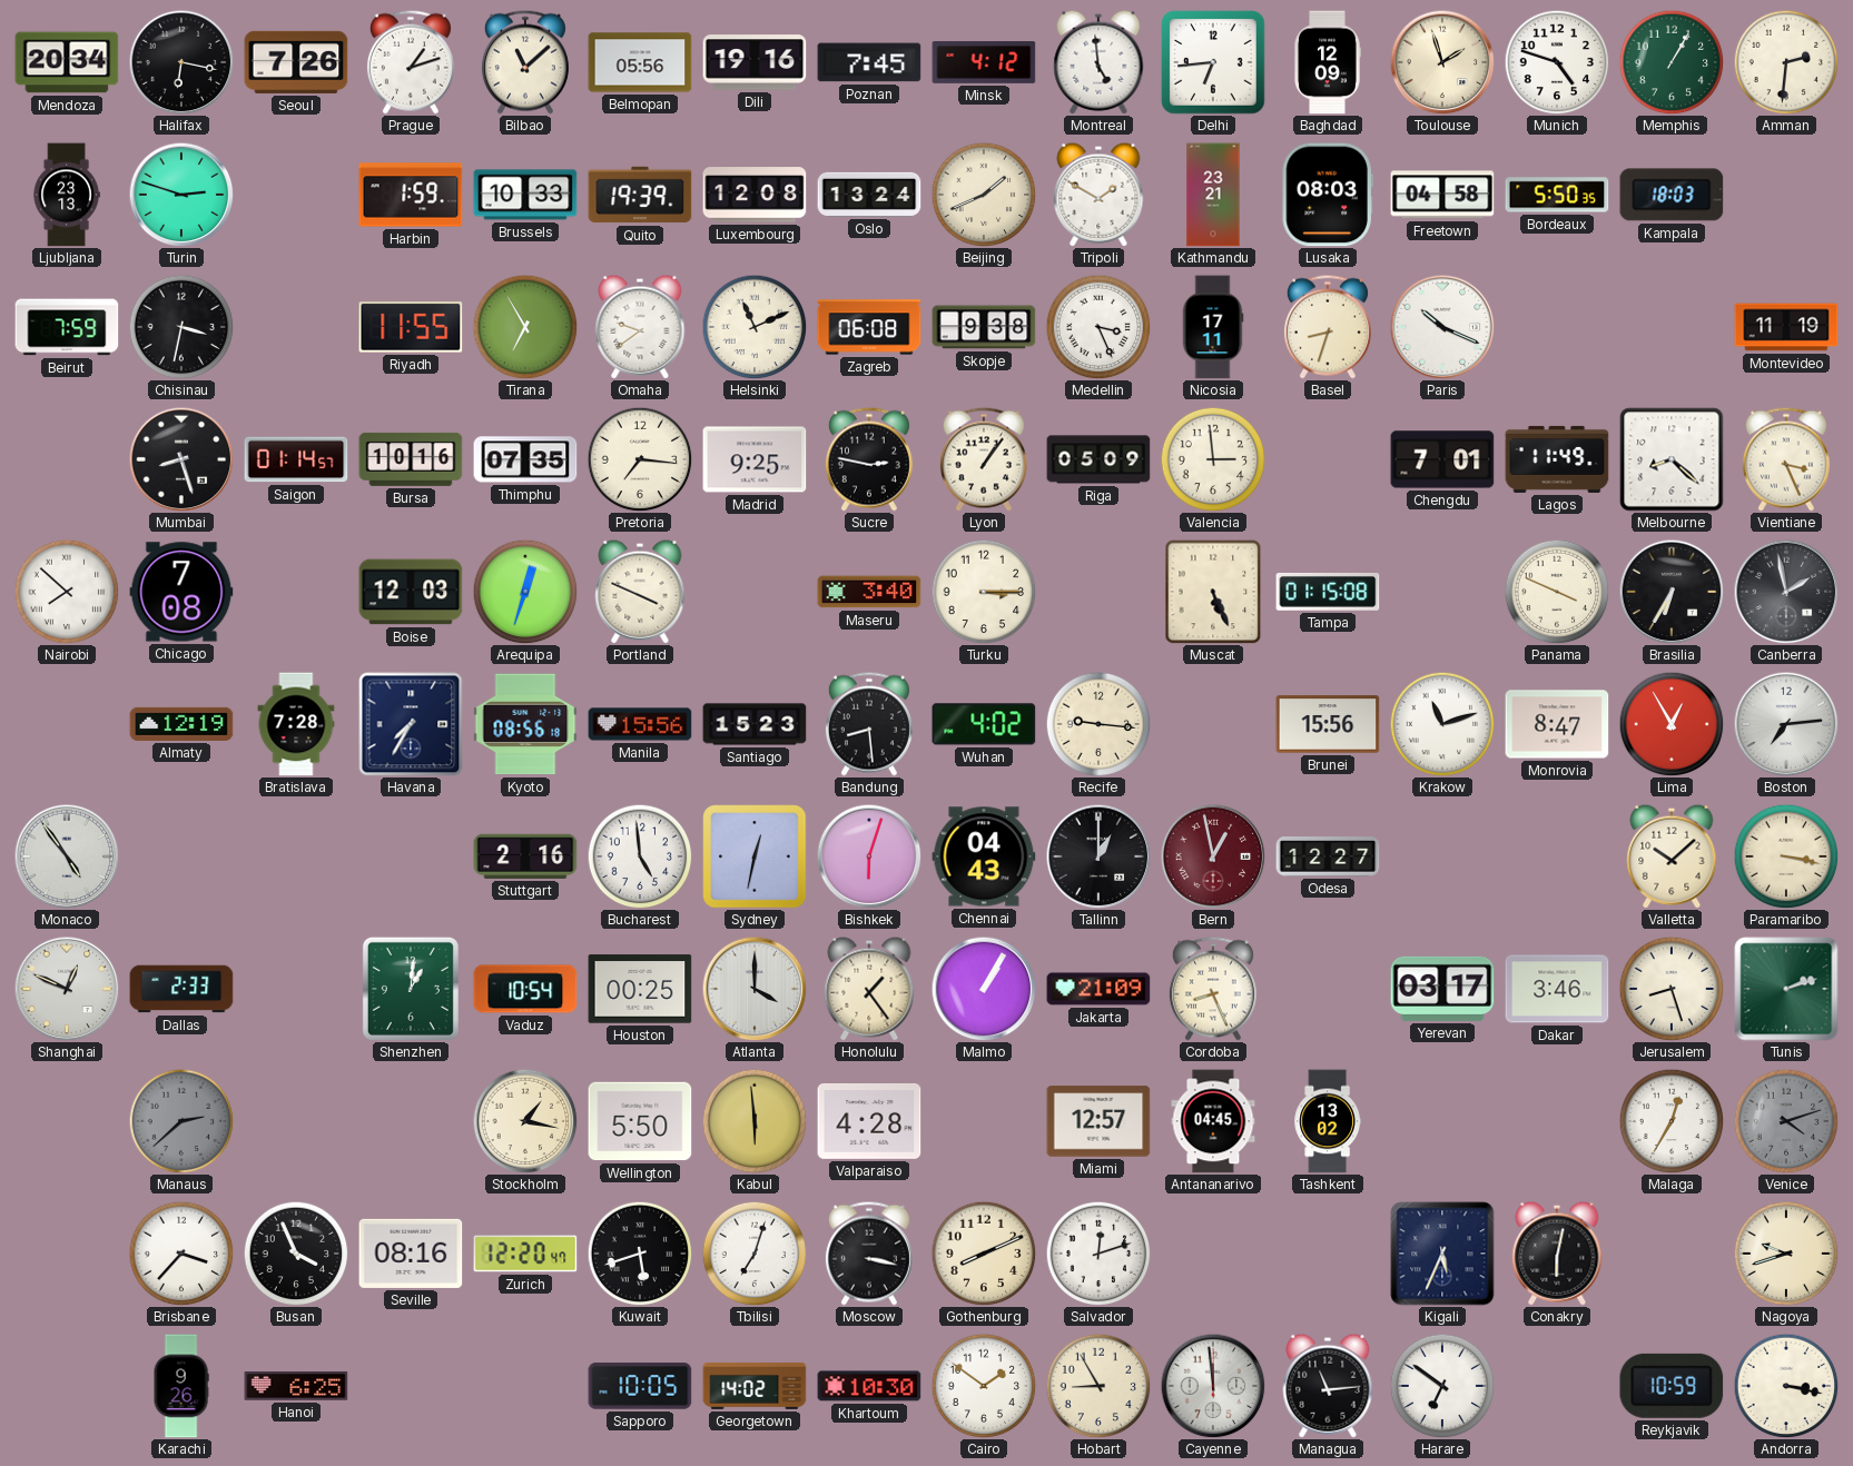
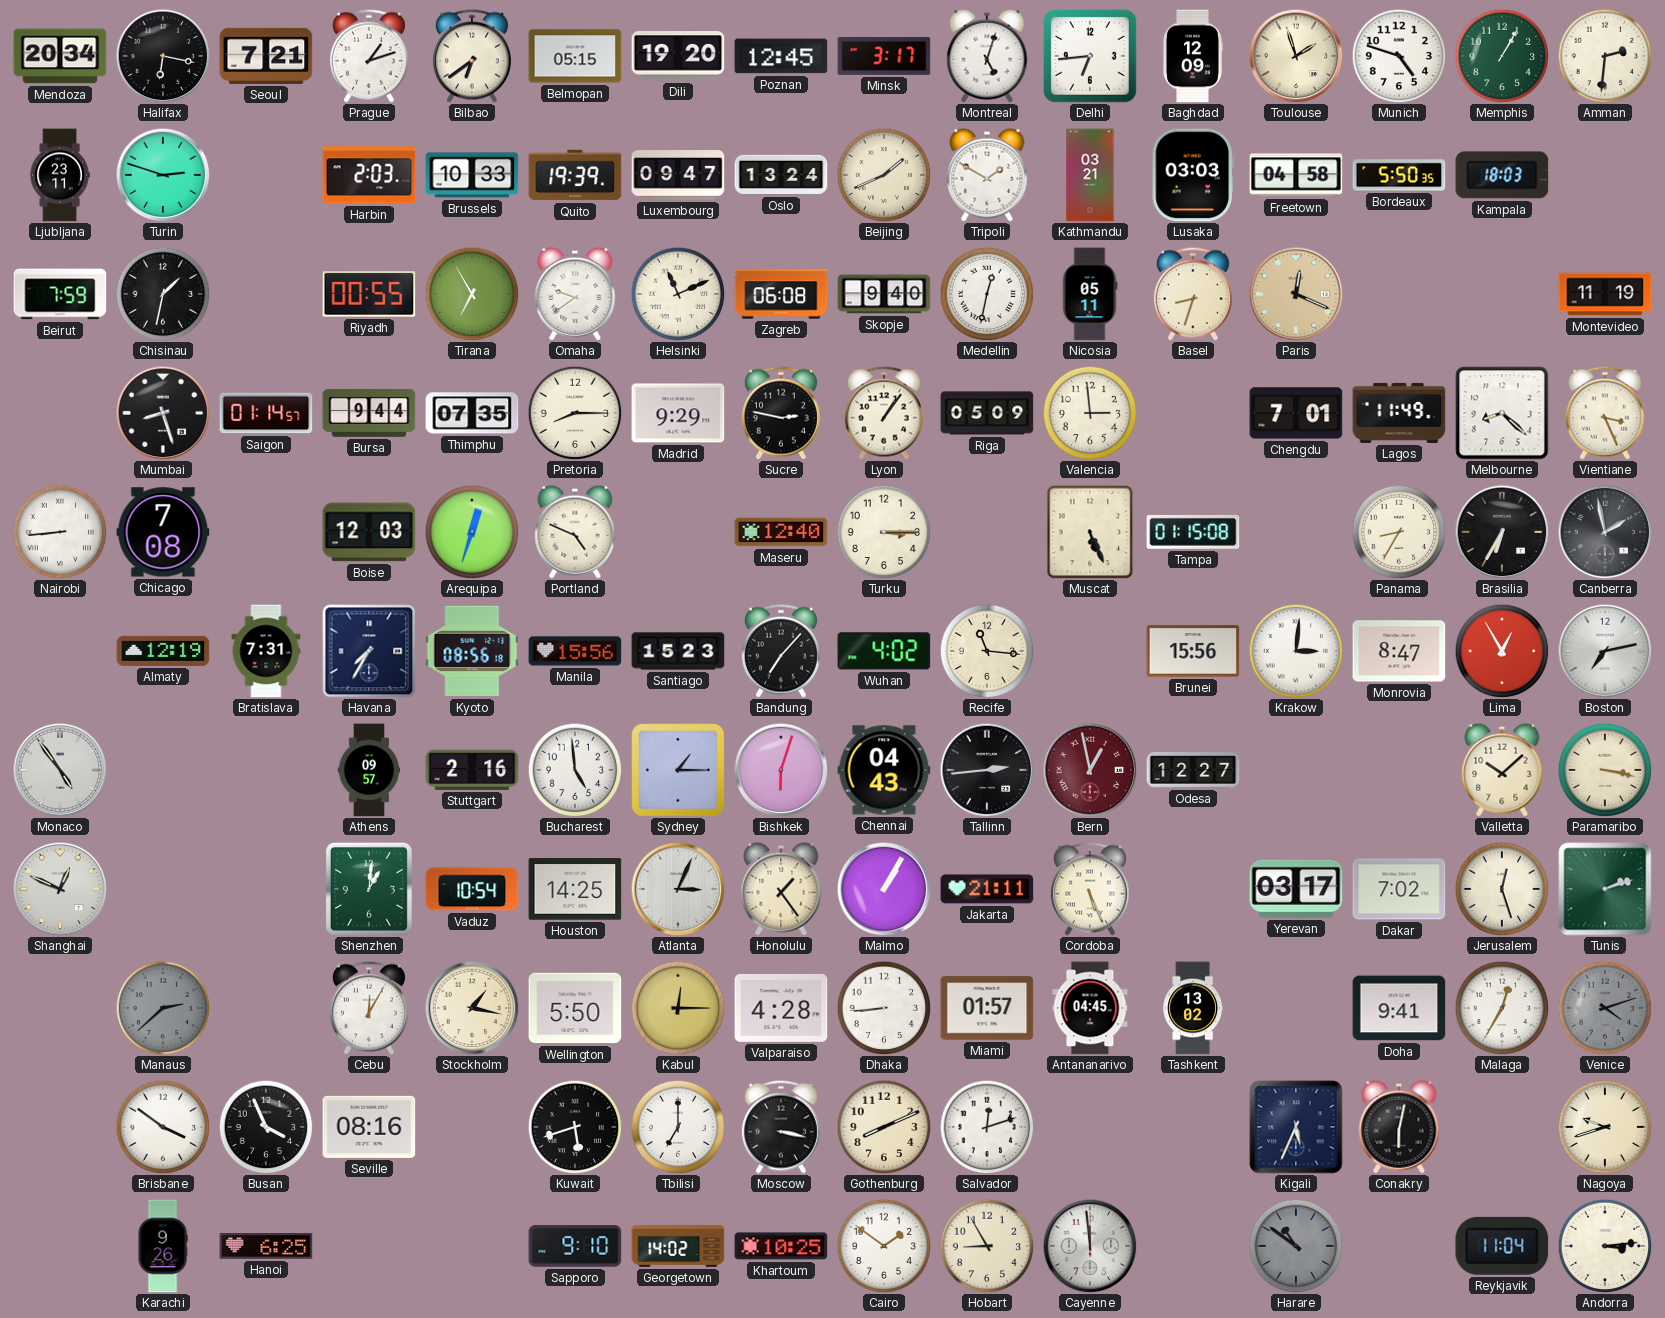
Seoul: 7:26 -> 7:21
Bilbao: 11:08 -> 6:39
Belmopan: 05:56 -> 05:15
Dili: 19:16 -> 19:20
Poznan: 7:45 -> 12:45
Minsk: 4:12 -> 3:17
Montreal: 4:59 -> 5:03
Ljubljana: 23:13 -> 23:11
Harbin: 1:59 -> 2:03
Luxembourg: 12:08 -> 09:47
Kathmandu: 23:21 -> 03:21
Lusaka: 08:03 -> 03:03
Chisinau: 3:32 -> 1:32
Riyadh: 11:55 -> 00:55
Skopje: 9:38 -> 9:40
Medellin: 3:26 -> 12:32
Nicosia: 17:11 -> 05:11
Paris: 10:19 -> 12:19
Paris dial: white -> champagne
Bursa: 10:16 -> 9:44
Pretoria: 7:16 -> 8:15
Madrid: 9:25 -> 9:29
Nairobi: 7:52 -> 8:44
Portland: 3:49 -> 4:49
Maseru: 3:40 -> 12:40
Panama: 3:49 -> 8:35
Bratislava: 7:28 -> 7:31
Bandung: 8:29 -> 7:07
Recife: 9:16 -> 11:16
Krakow: 11:12 -> 3:01
Boston: 7:14 -> 7:13
Athens: none -> 09:57
Sydney: 12:32 -> 1:15
Tallinn: 1:00 -> 2:44
Dallas: 2:33 -> none
Houston: 00:25 -> 14:25
Atlanta: 4:00 -> 3:04
Jakarta: 21:09 -> 21:11
Cordoba: 8:26 -> 5:26
Dakar: 3:46 -> 7:02
Jerusalem: 8:27 -> 12:27
Cebu: none -> 12:05
Kabul: 5:59 -> 12:15
Dhaka: none -> 8:44
Miami: 12:57 -> 01:57
Doha: none -> 9:41
Brisbane: 3:37 -> 3:51
Zurich: 12:20 -> none
Tbilisi: 7:03 -> 7:00
Sapporo: 10:05 -> 9:10
Khartoum: 10:30 -> 10:25
Managua: 11:14 -> none
Harare: 6:51 -> 10:51
Harare dial: white -> grey
Reykjavik: 10:59 -> 11:04
Andorra: 3:17 -> 3:14
